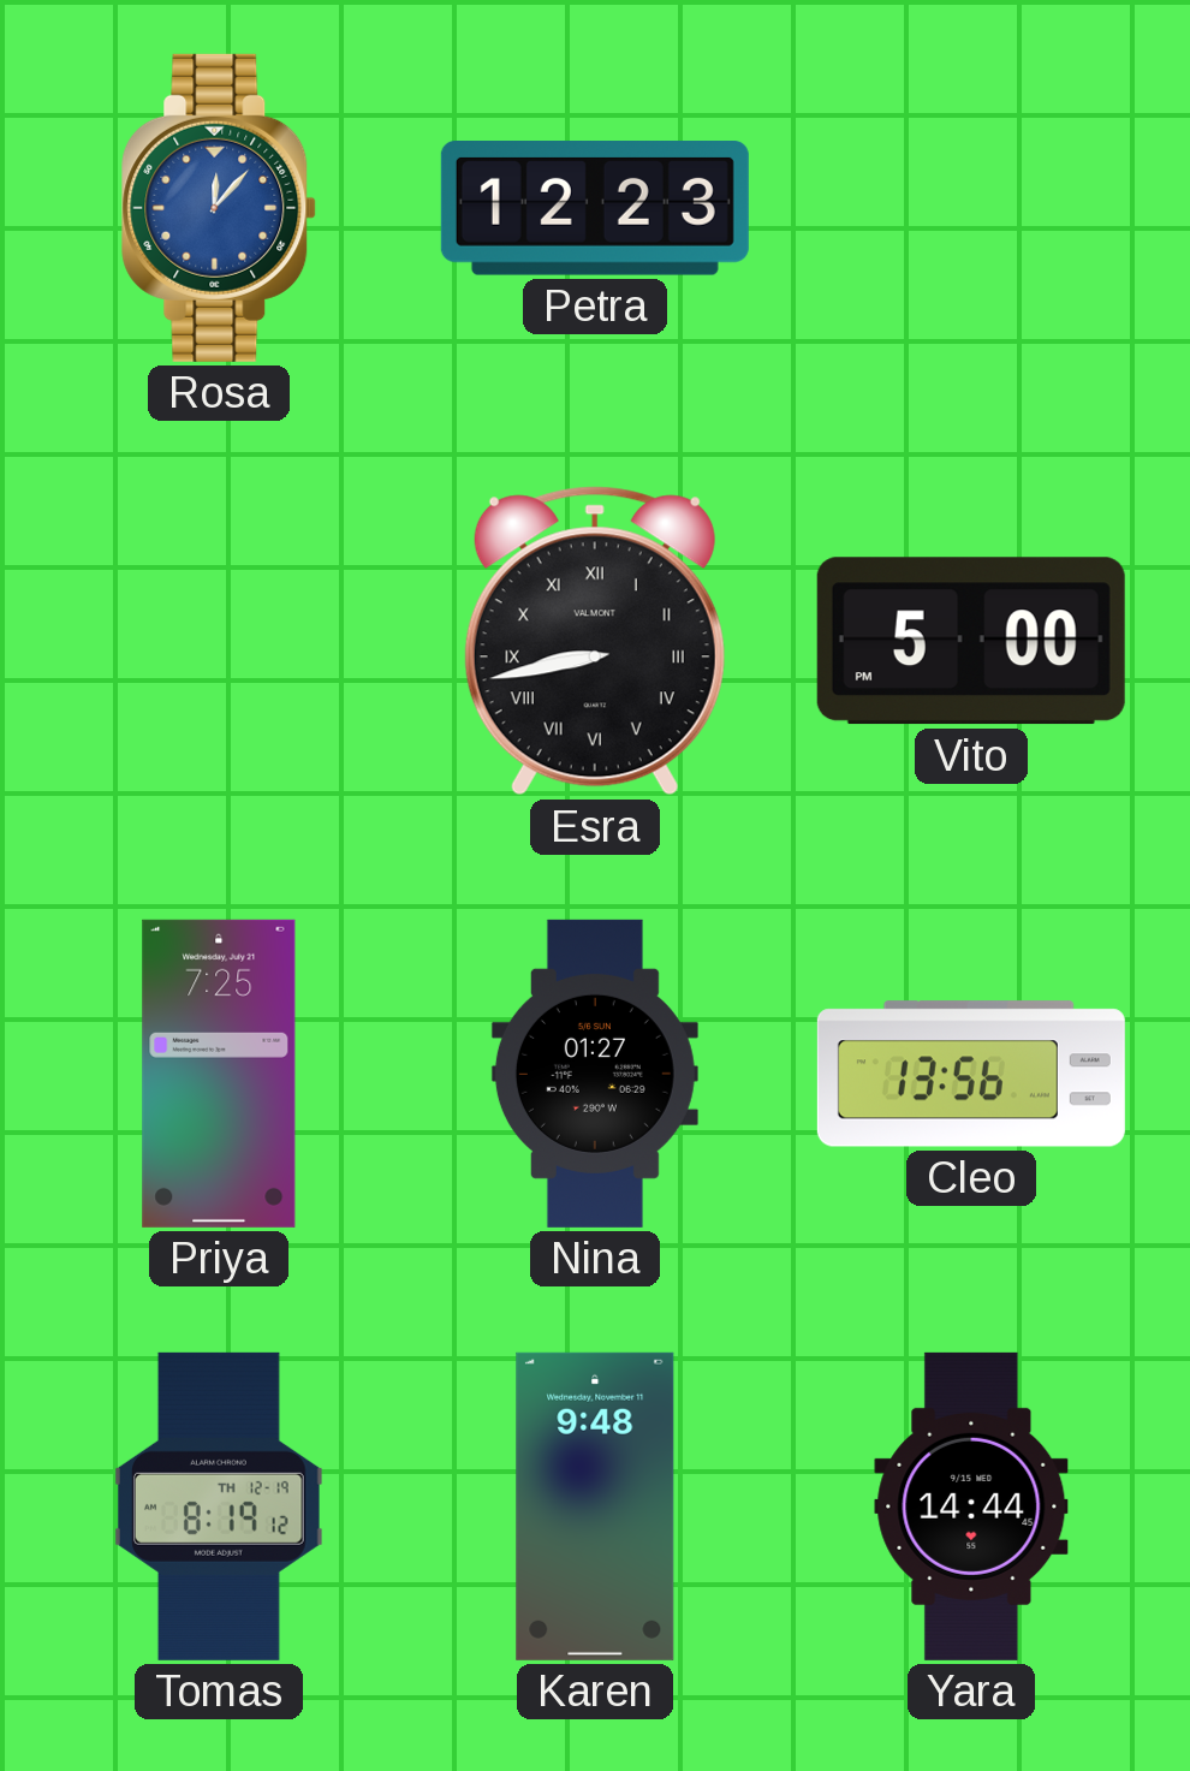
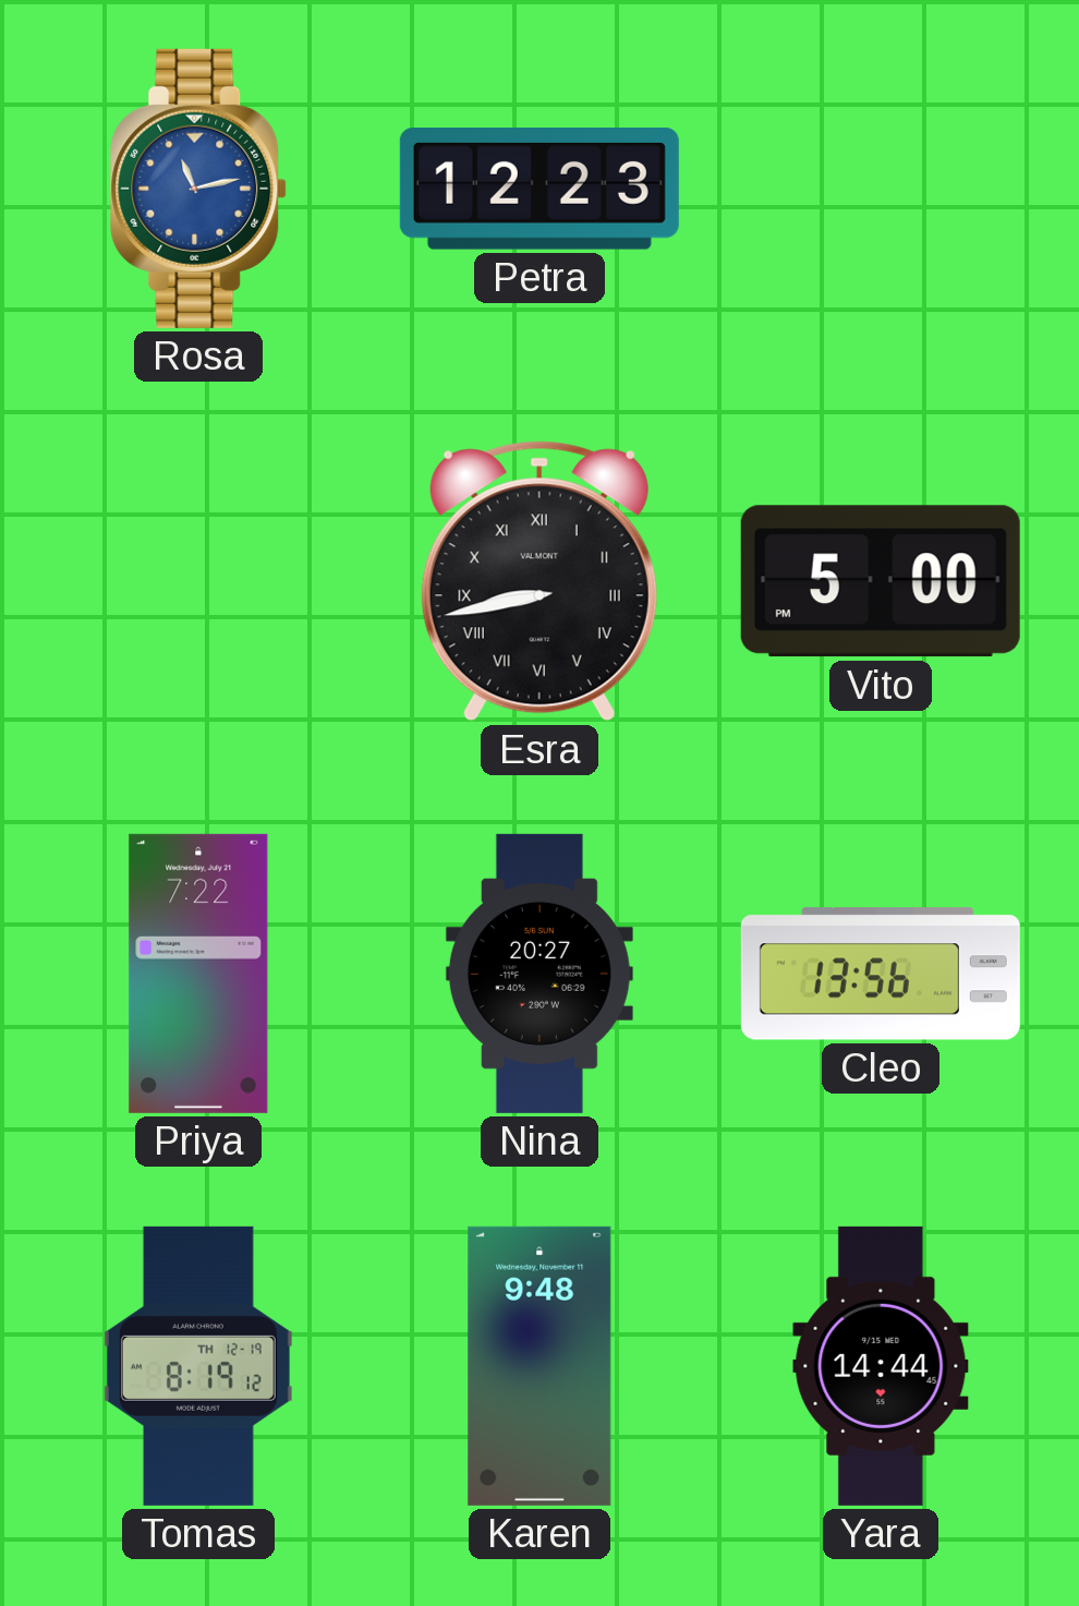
Rosa: 12:07 -> 11:13
Priya: 7:25 -> 7:22
Nina: 01:27 -> 20:27
